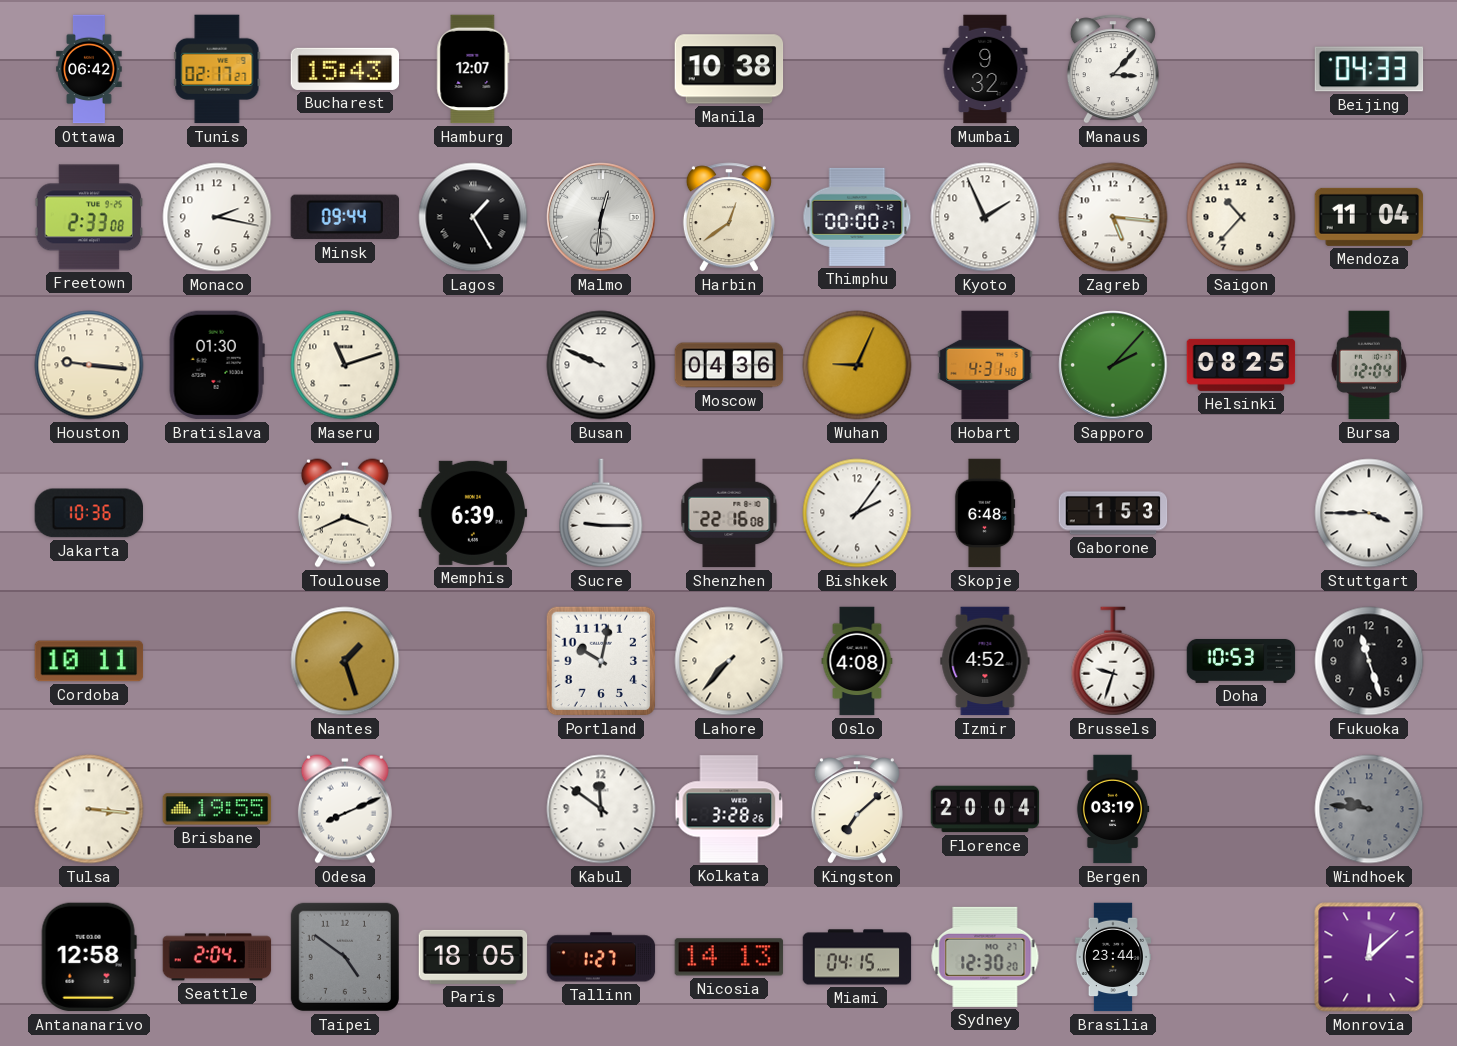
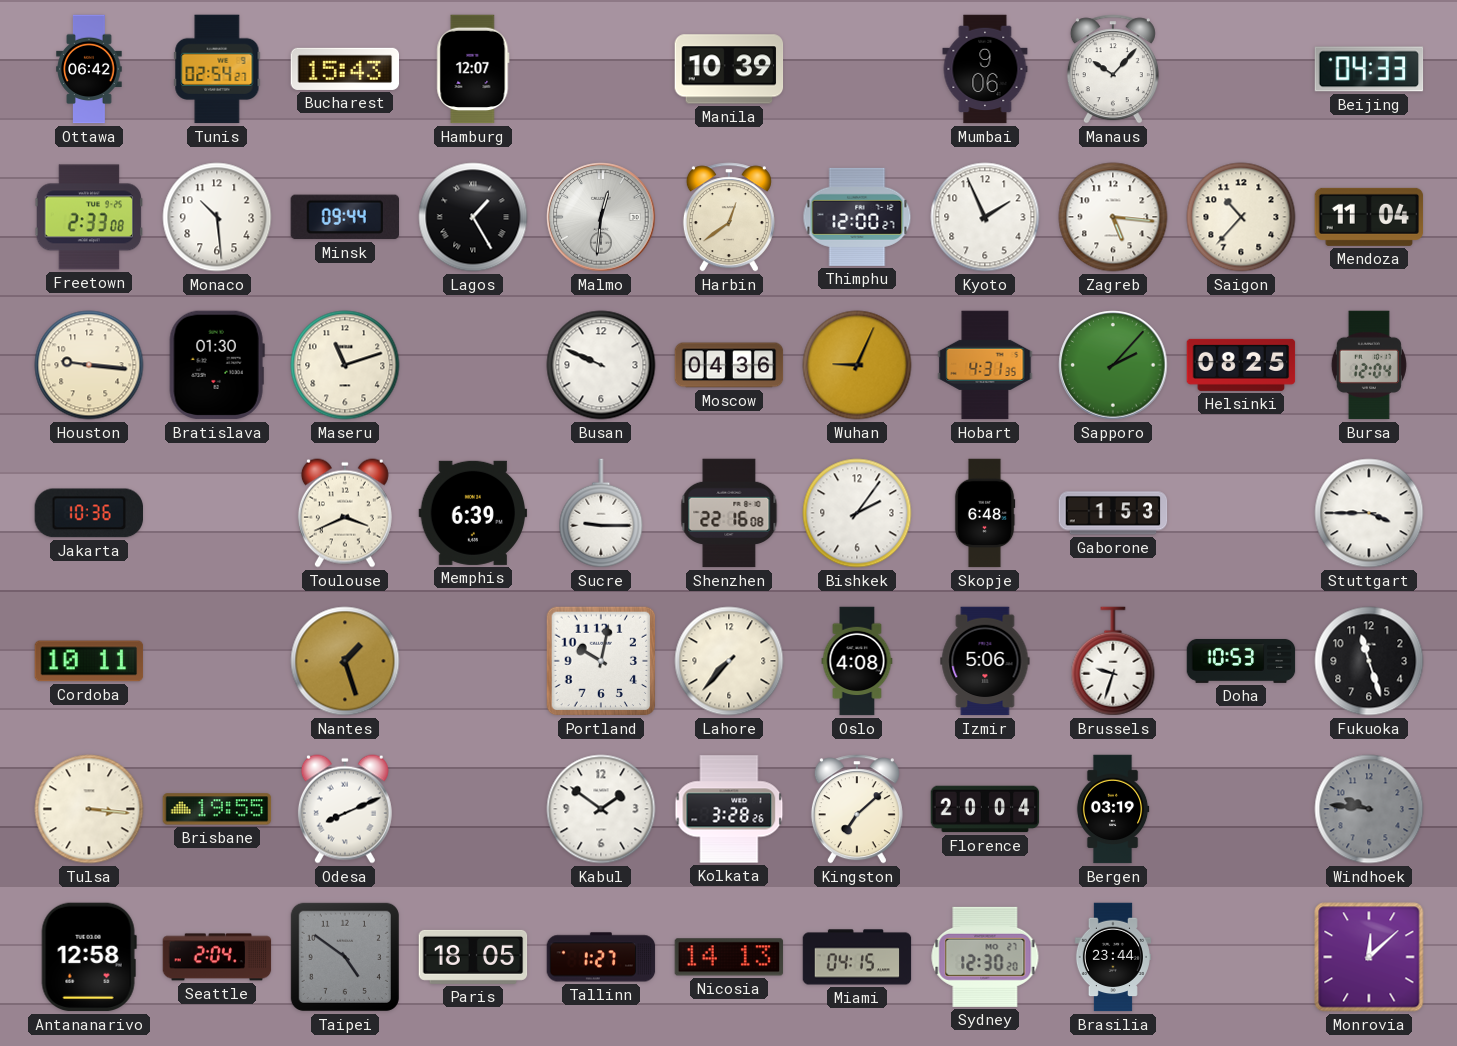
Tunis: 02:17 -> 02:54
Manila: 10:38 -> 10:39
Mumbai: 9:32 -> 9:06
Manaus: 3:07 -> 10:07
Monaco: 2:17 -> 10:29
Thimphu: 00:00 -> 12:00
Hobart: 4:31:40 -> 4:31:35
Izmir: 4:52 -> 5:06
Kabul: 11:51 -> 1:51
